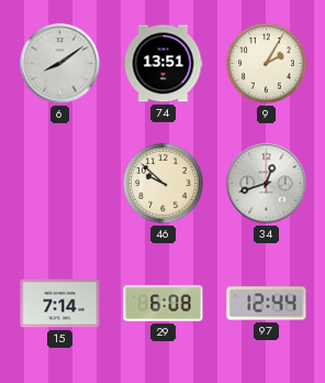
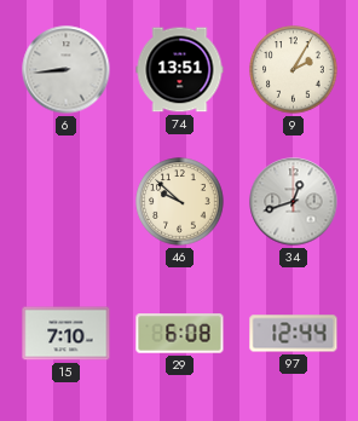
6: 8:09 -> 8:44
15: 7:14 -> 7:10
